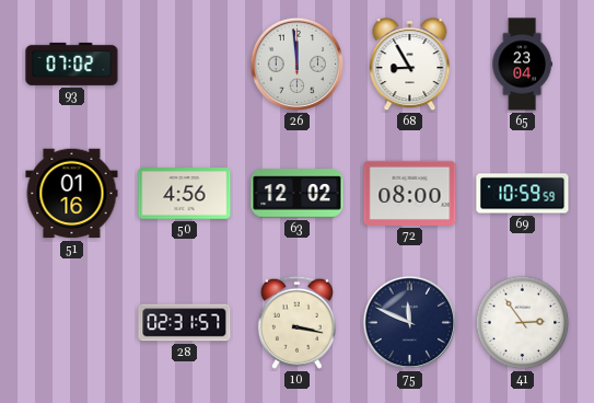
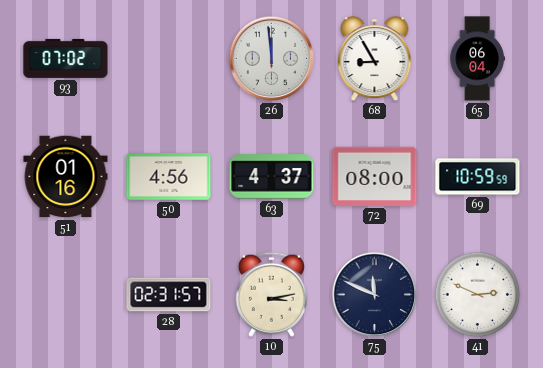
65: 23:04 -> 06:04
63: 12:02 -> 4:37
10: 3:17 -> 3:13
41: 2:54 -> 2:49
